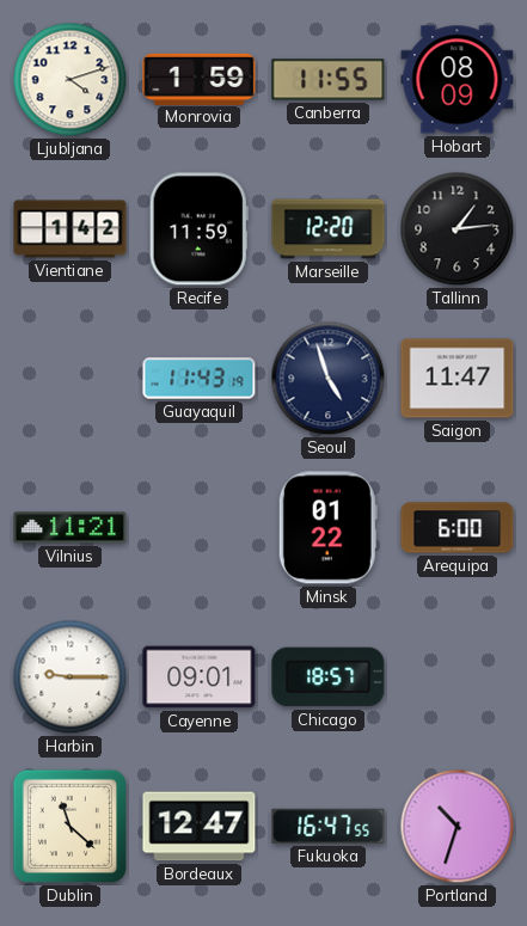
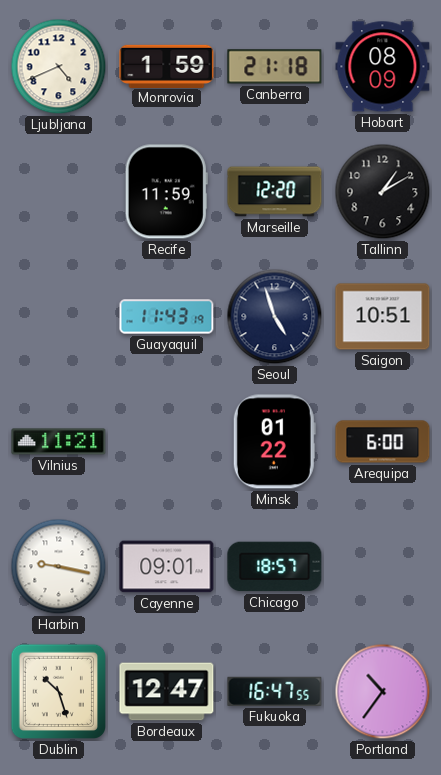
Ljubljana: 4:12 -> 4:41
Canberra: 11:55 -> 21:18
Vientiane: 1:42 -> none
Tallinn: 1:14 -> 1:10
Saigon: 11:47 -> 10:51
Harbin: 9:15 -> 9:17
Dublin: 11:22 -> 10:27
Portland: 10:33 -> 10:36
